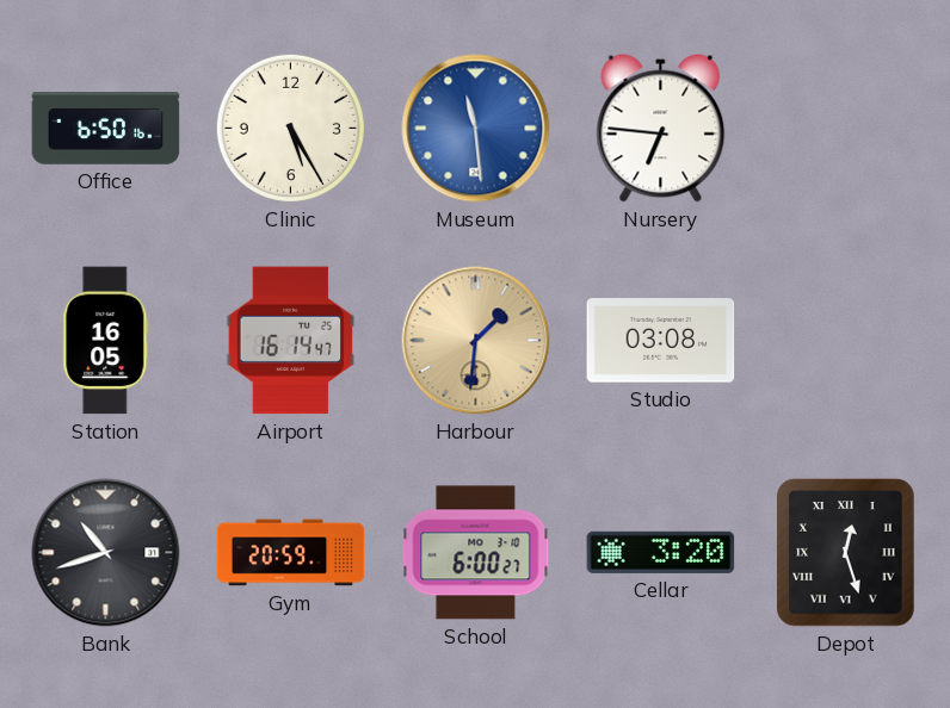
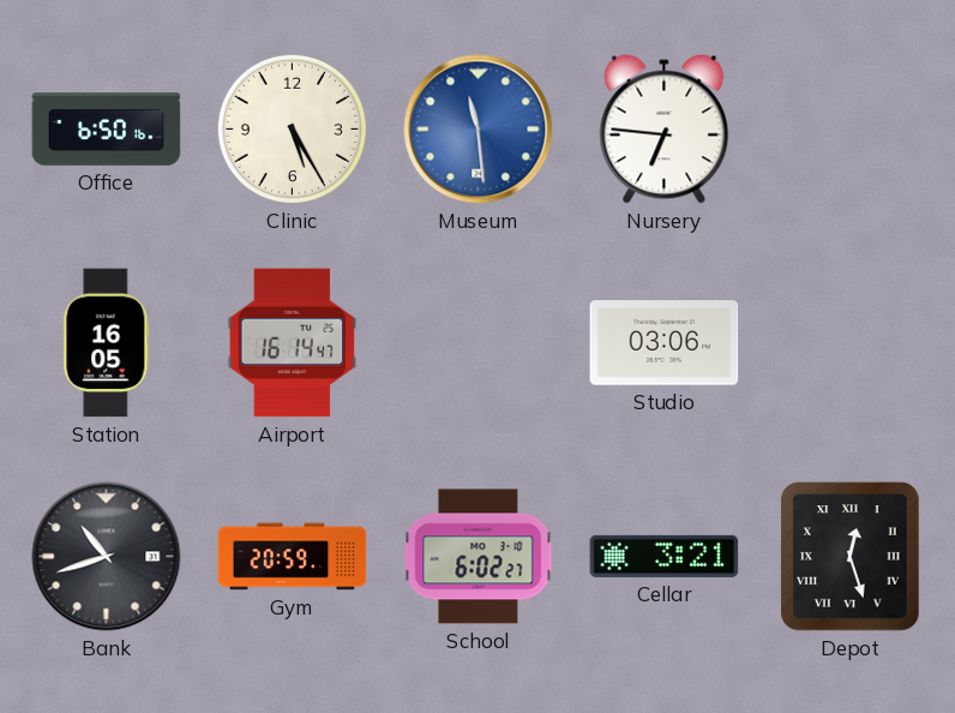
Harbour: 1:31 -> none
Studio: 03:08 -> 03:06
School: 6:00 -> 6:02
Cellar: 3:20 -> 3:21
